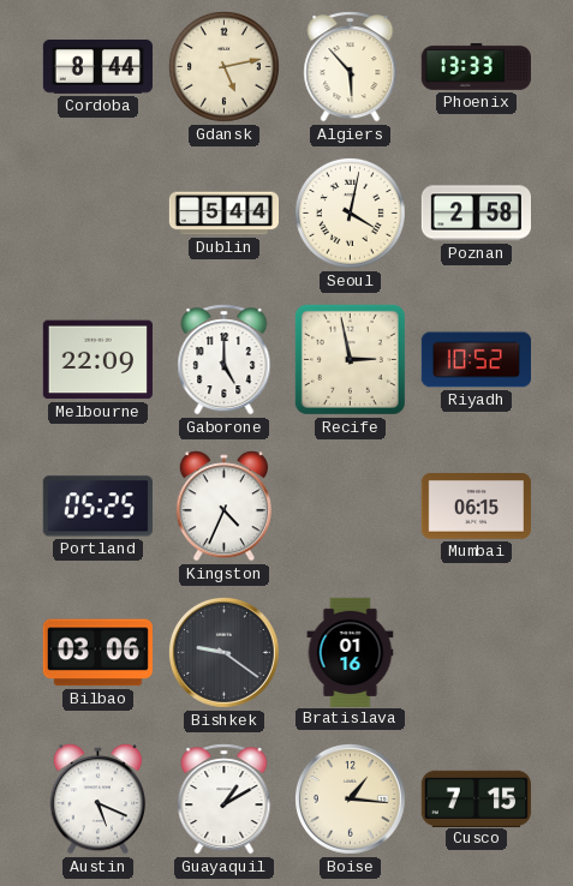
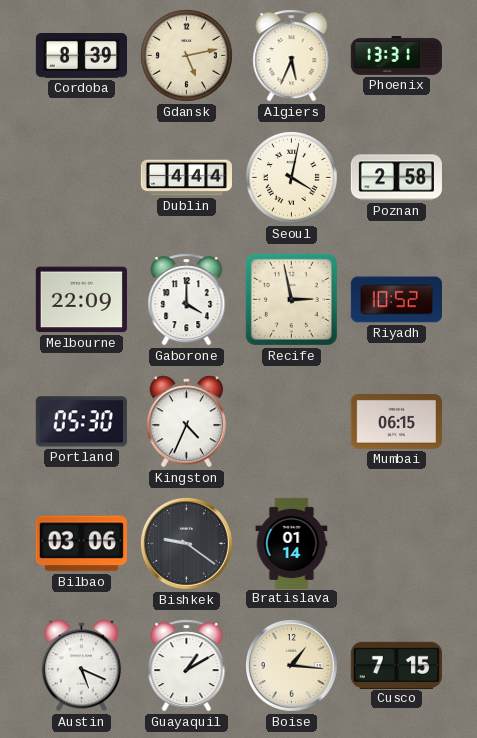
Cordoba: 8:44 -> 8:39
Algiers: 5:53 -> 5:34
Phoenix: 13:33 -> 13:31
Dublin: 5:44 -> 4:44
Gaborone: 5:00 -> 4:00
Portland: 05:25 -> 05:30
Bratislava: 01:16 -> 01:14
